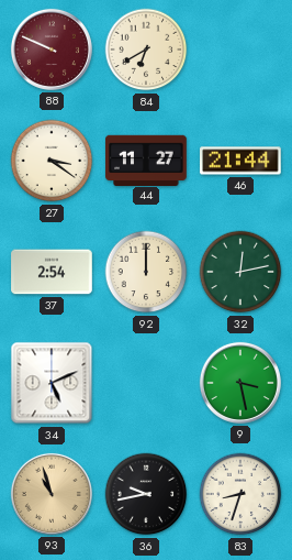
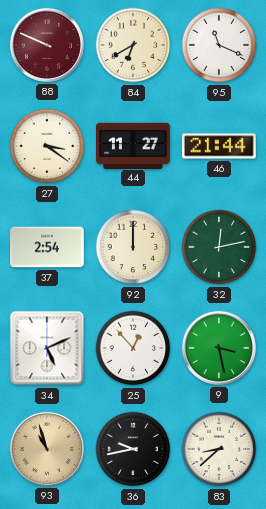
95: none -> 11:19
25: none -> 12:53
83: 8:33 -> 8:38
